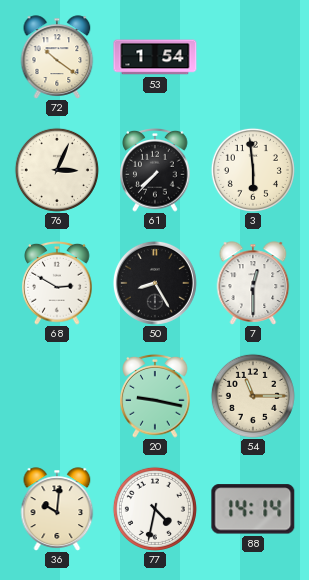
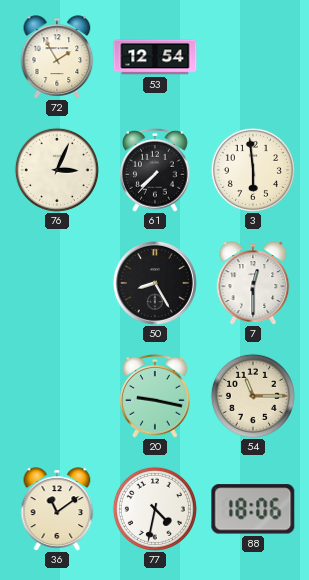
72: 10:21 -> 1:55
53: 1:54 -> 12:54
68: 2:50 -> none
36: 10:01 -> 11:09
88: 14:14 -> 18:06
